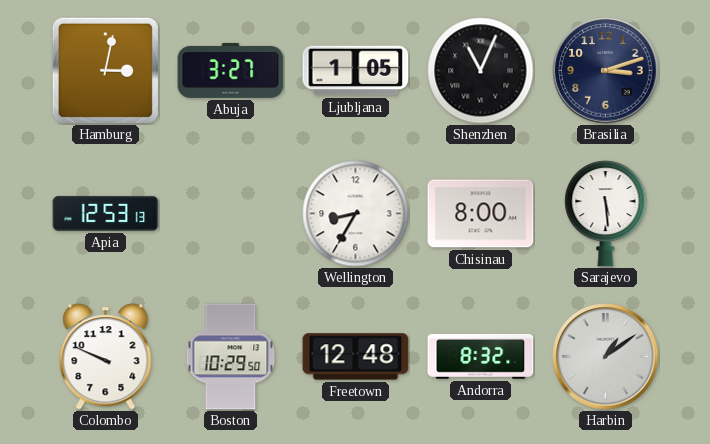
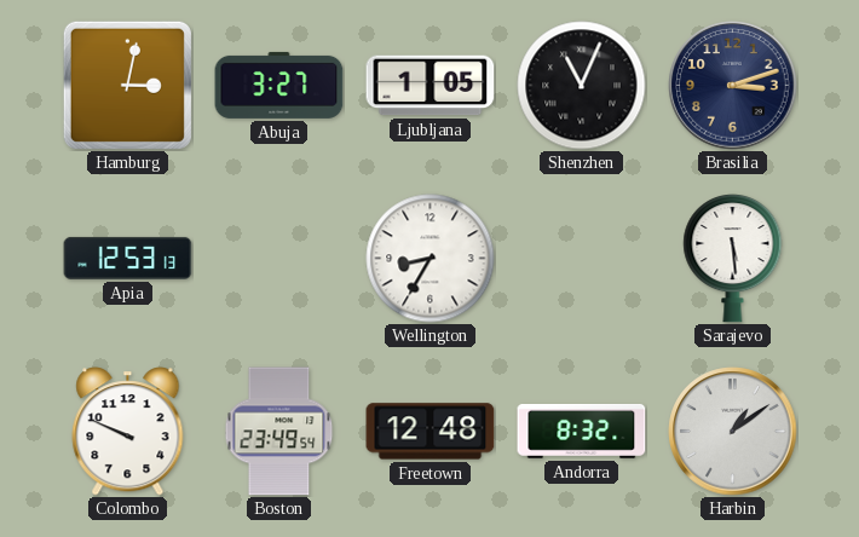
Chisinau: 8:00 -> none
Boston: 10:29 -> 23:49
